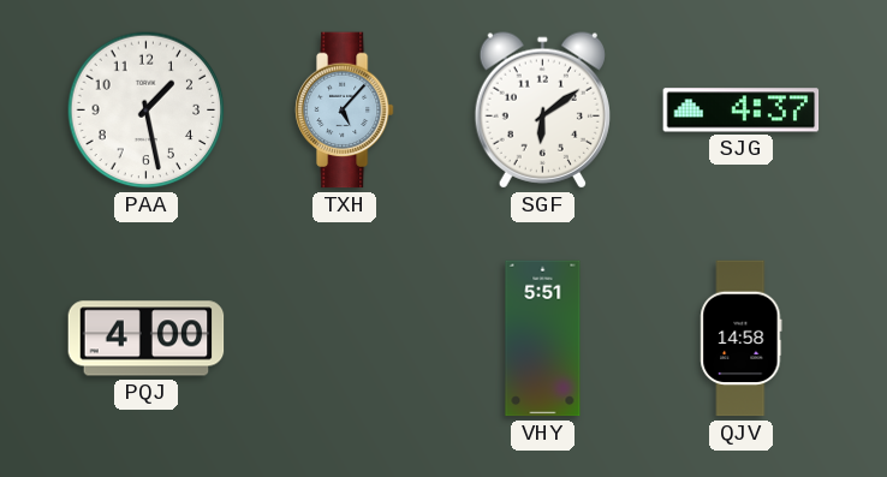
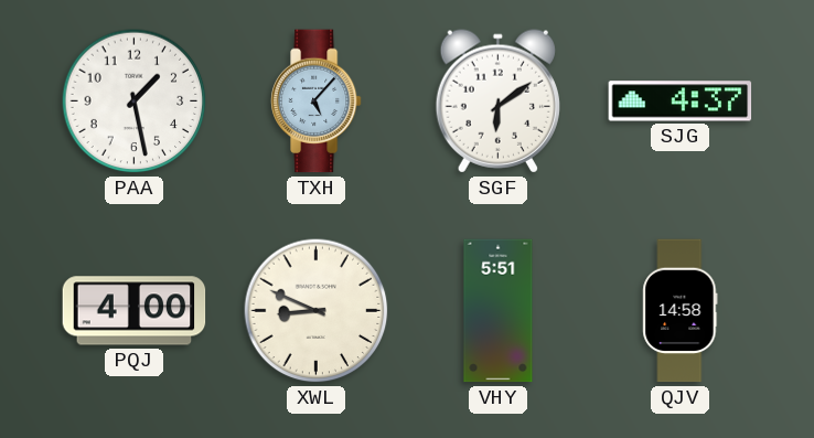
XWL: none -> 8:49
